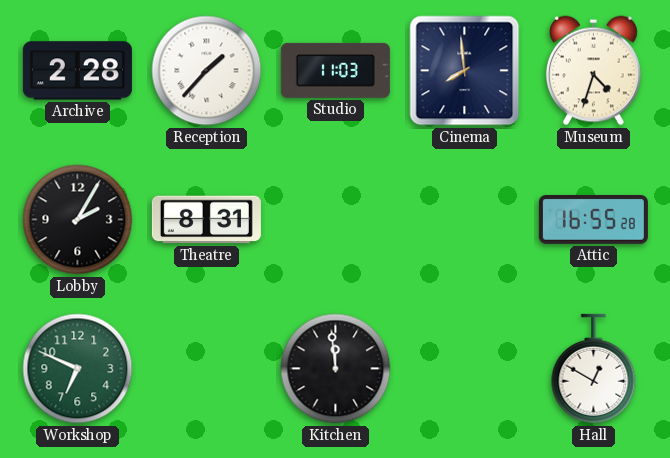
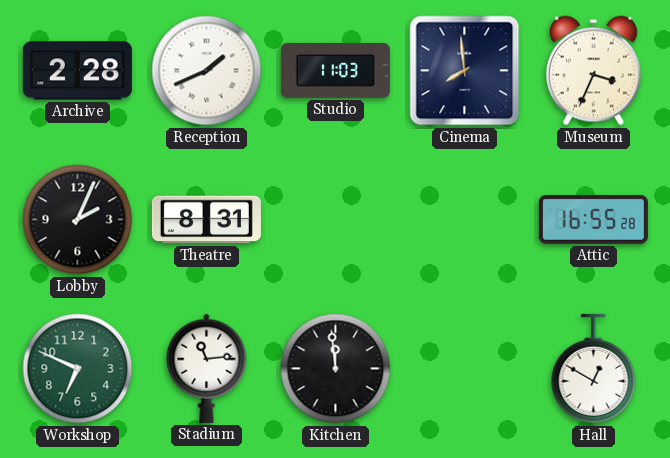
Reception: 1:37 -> 1:41
Museum: 4:33 -> 3:34
Lobby: 2:05 -> 2:04
Stadium: none -> 11:14
